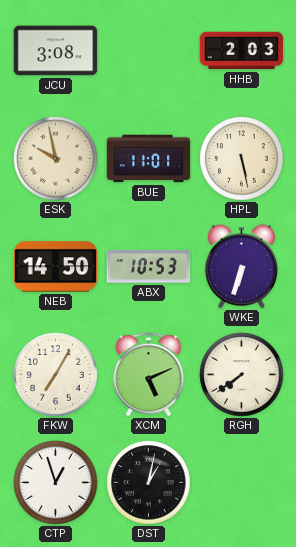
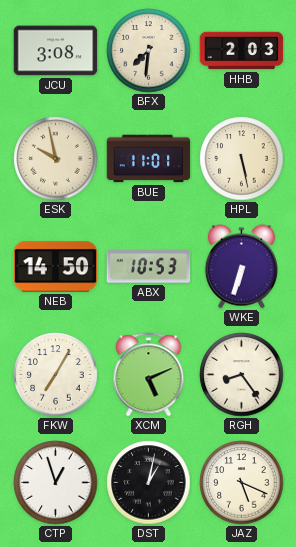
BFX: none -> 7:31
RGH: 7:39 -> 8:24
JAZ: none -> 5:19
